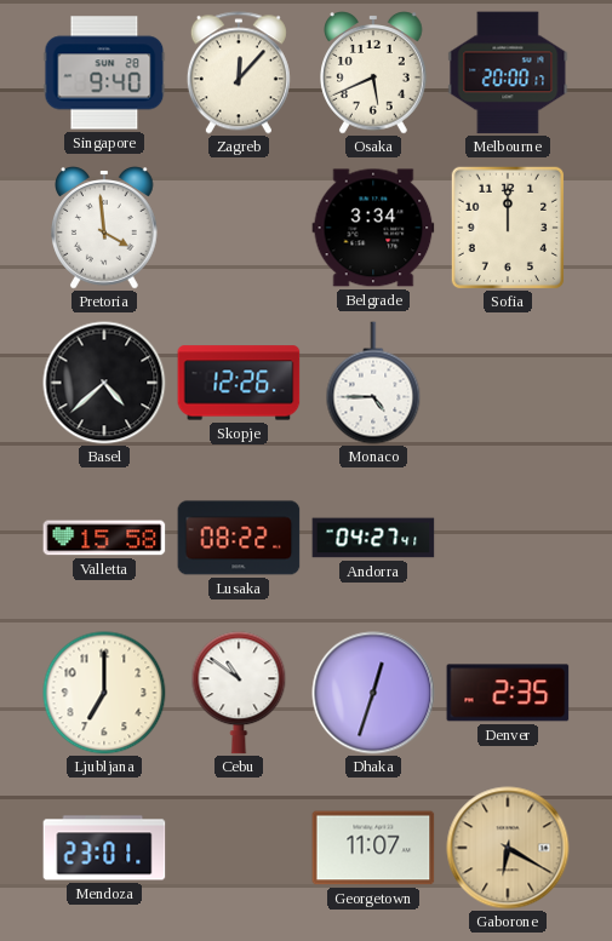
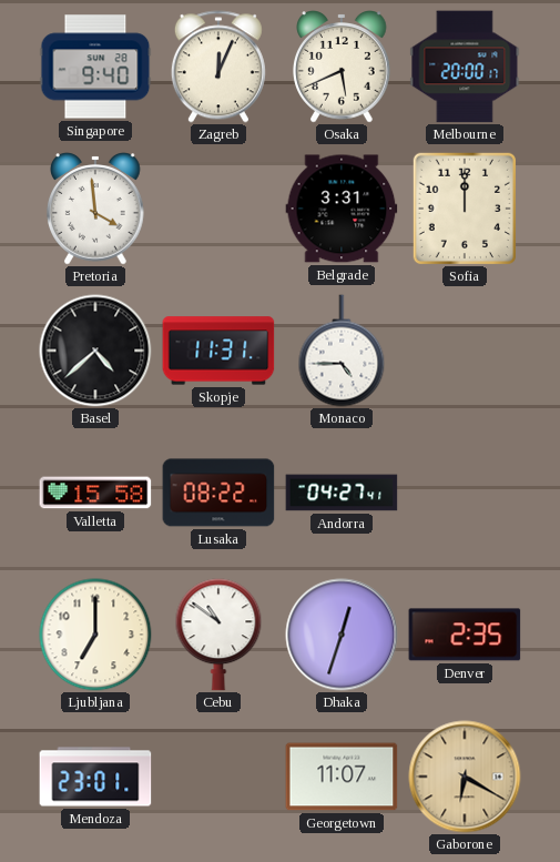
Zagreb: 12:07 -> 12:04
Belgrade: 3:34 -> 3:31
Skopje: 12:26 -> 11:31
